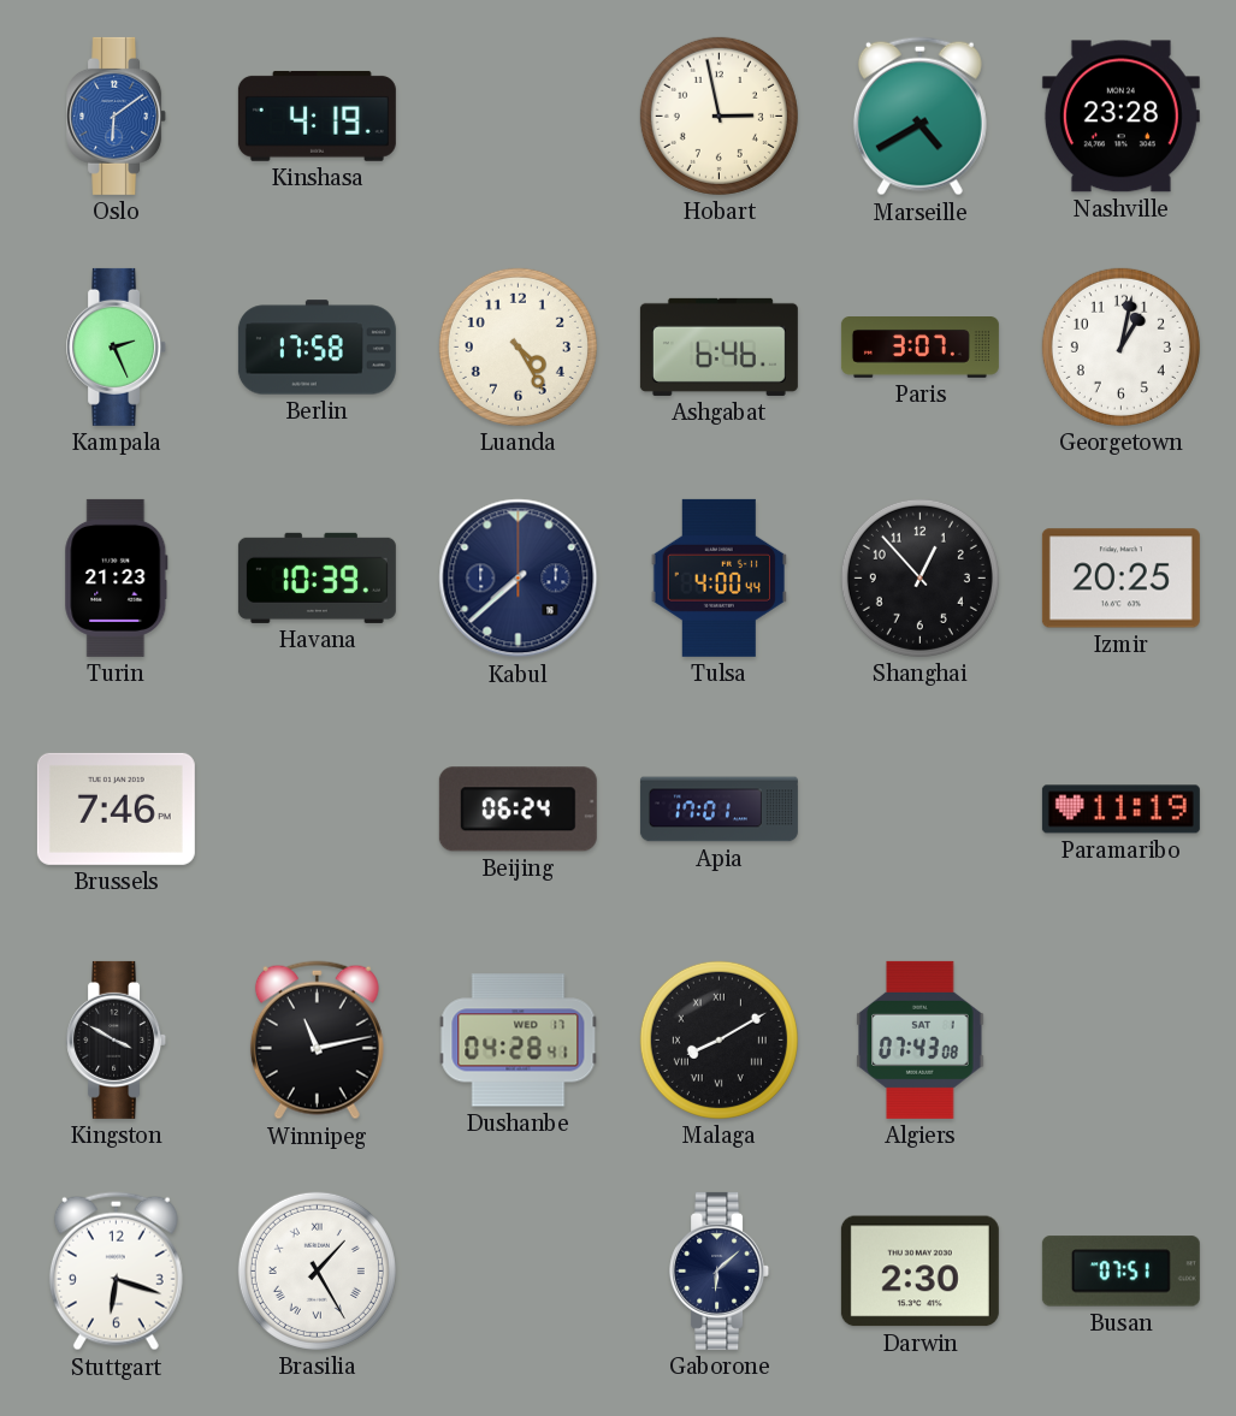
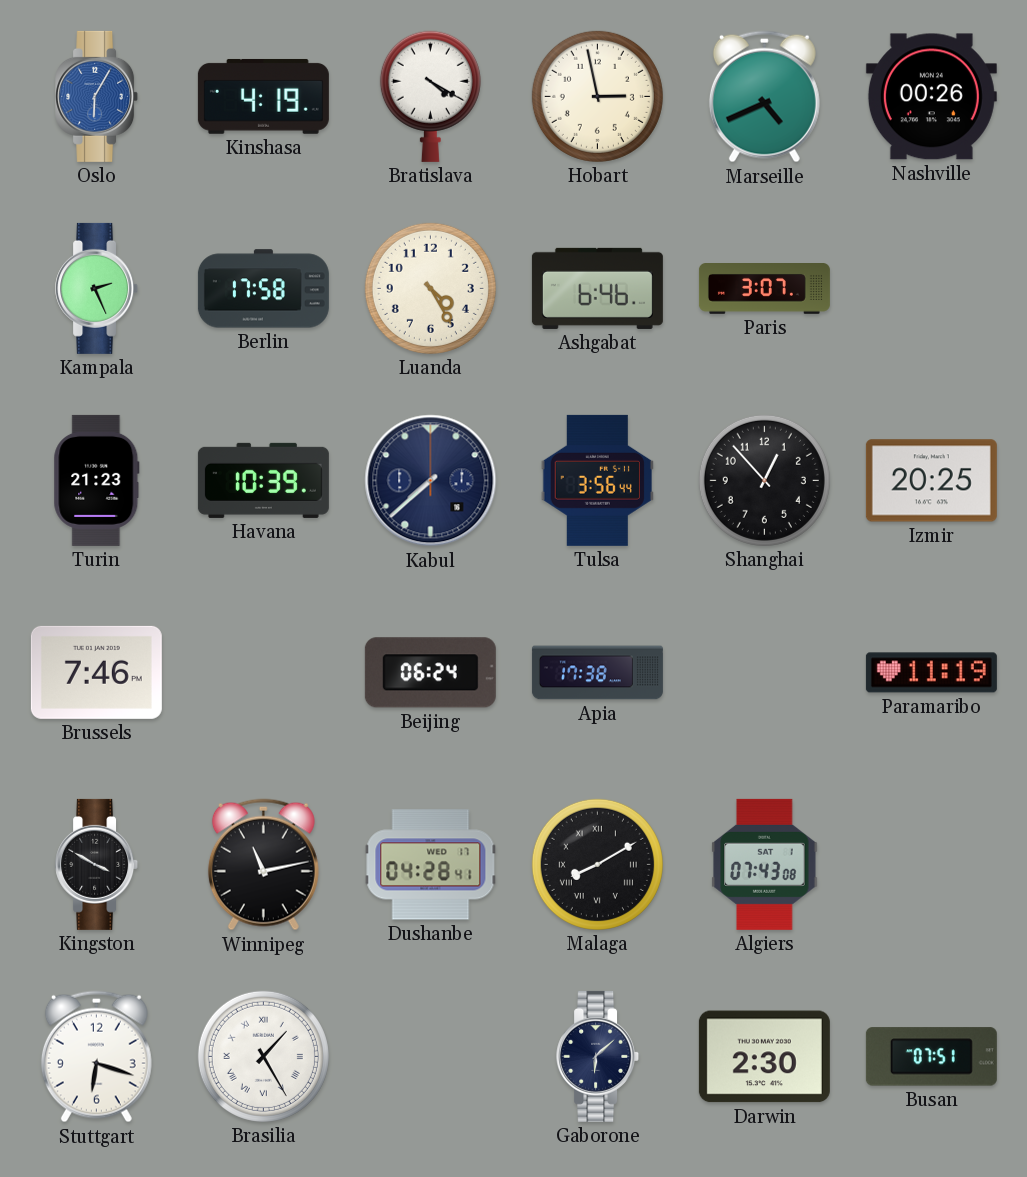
Oslo: 6:09 -> 6:05
Bratislava: none -> 4:20
Marseille: 4:40 -> 4:41
Nashville: 23:28 -> 00:26
Georgetown: 1:02 -> none
Tulsa: 4:00 -> 3:56
Apia: 17:01 -> 17:38
